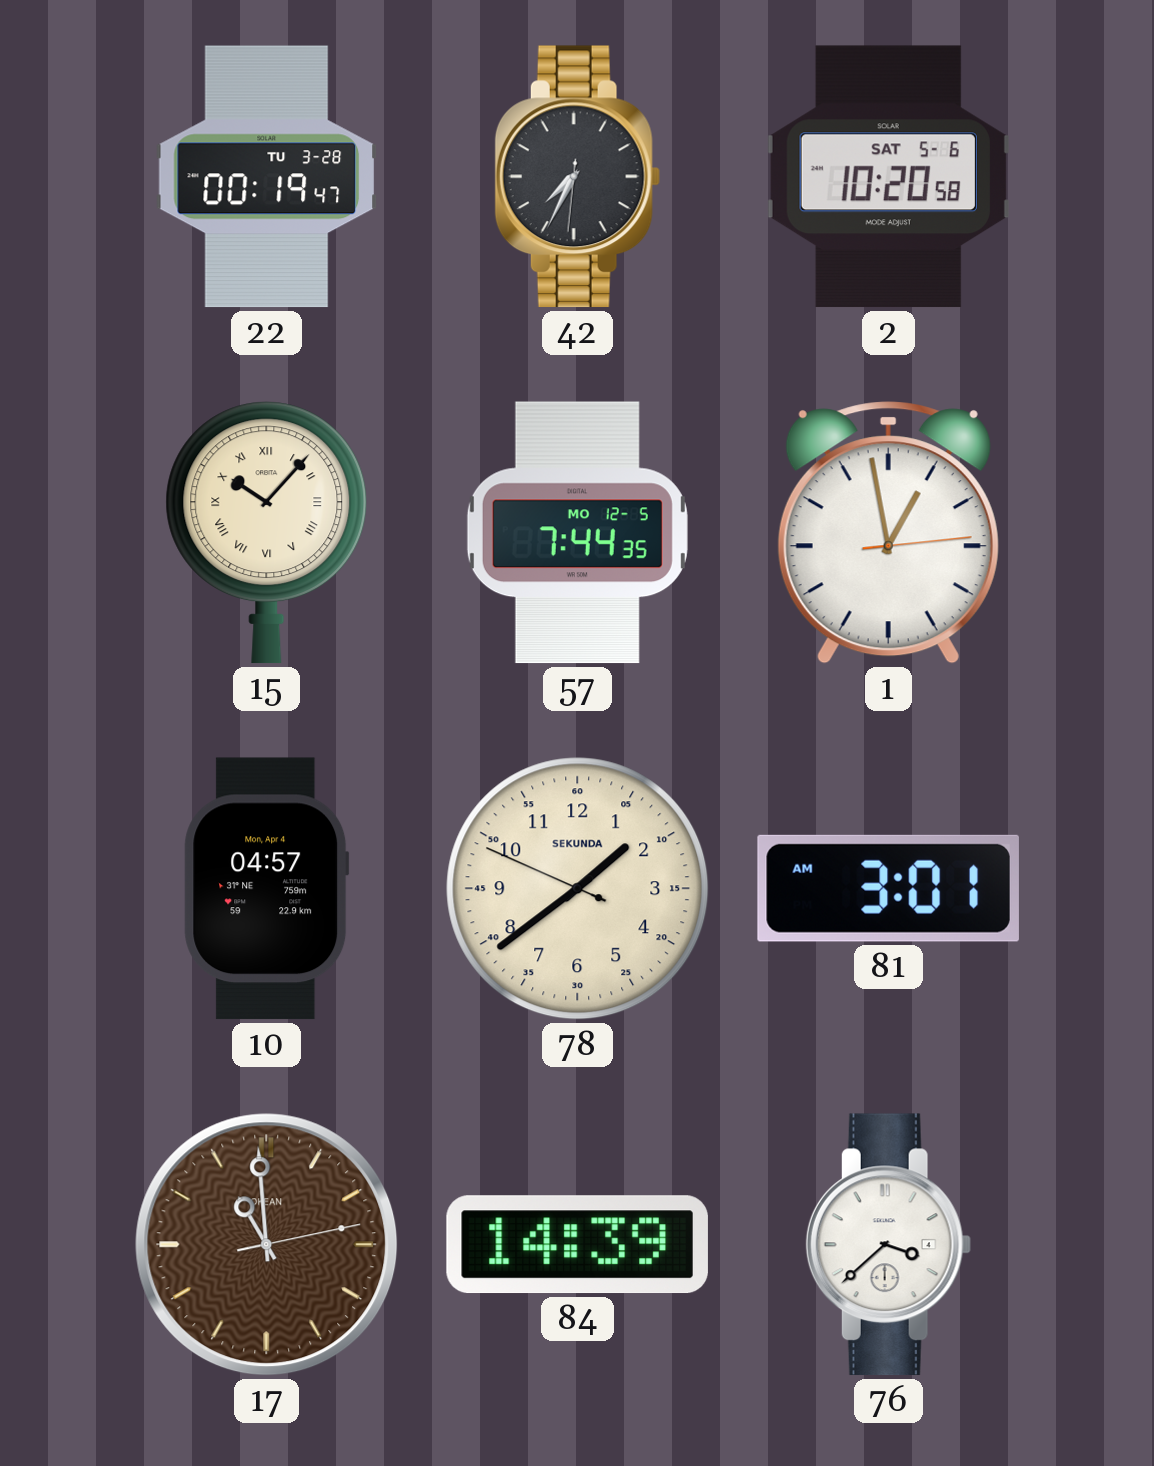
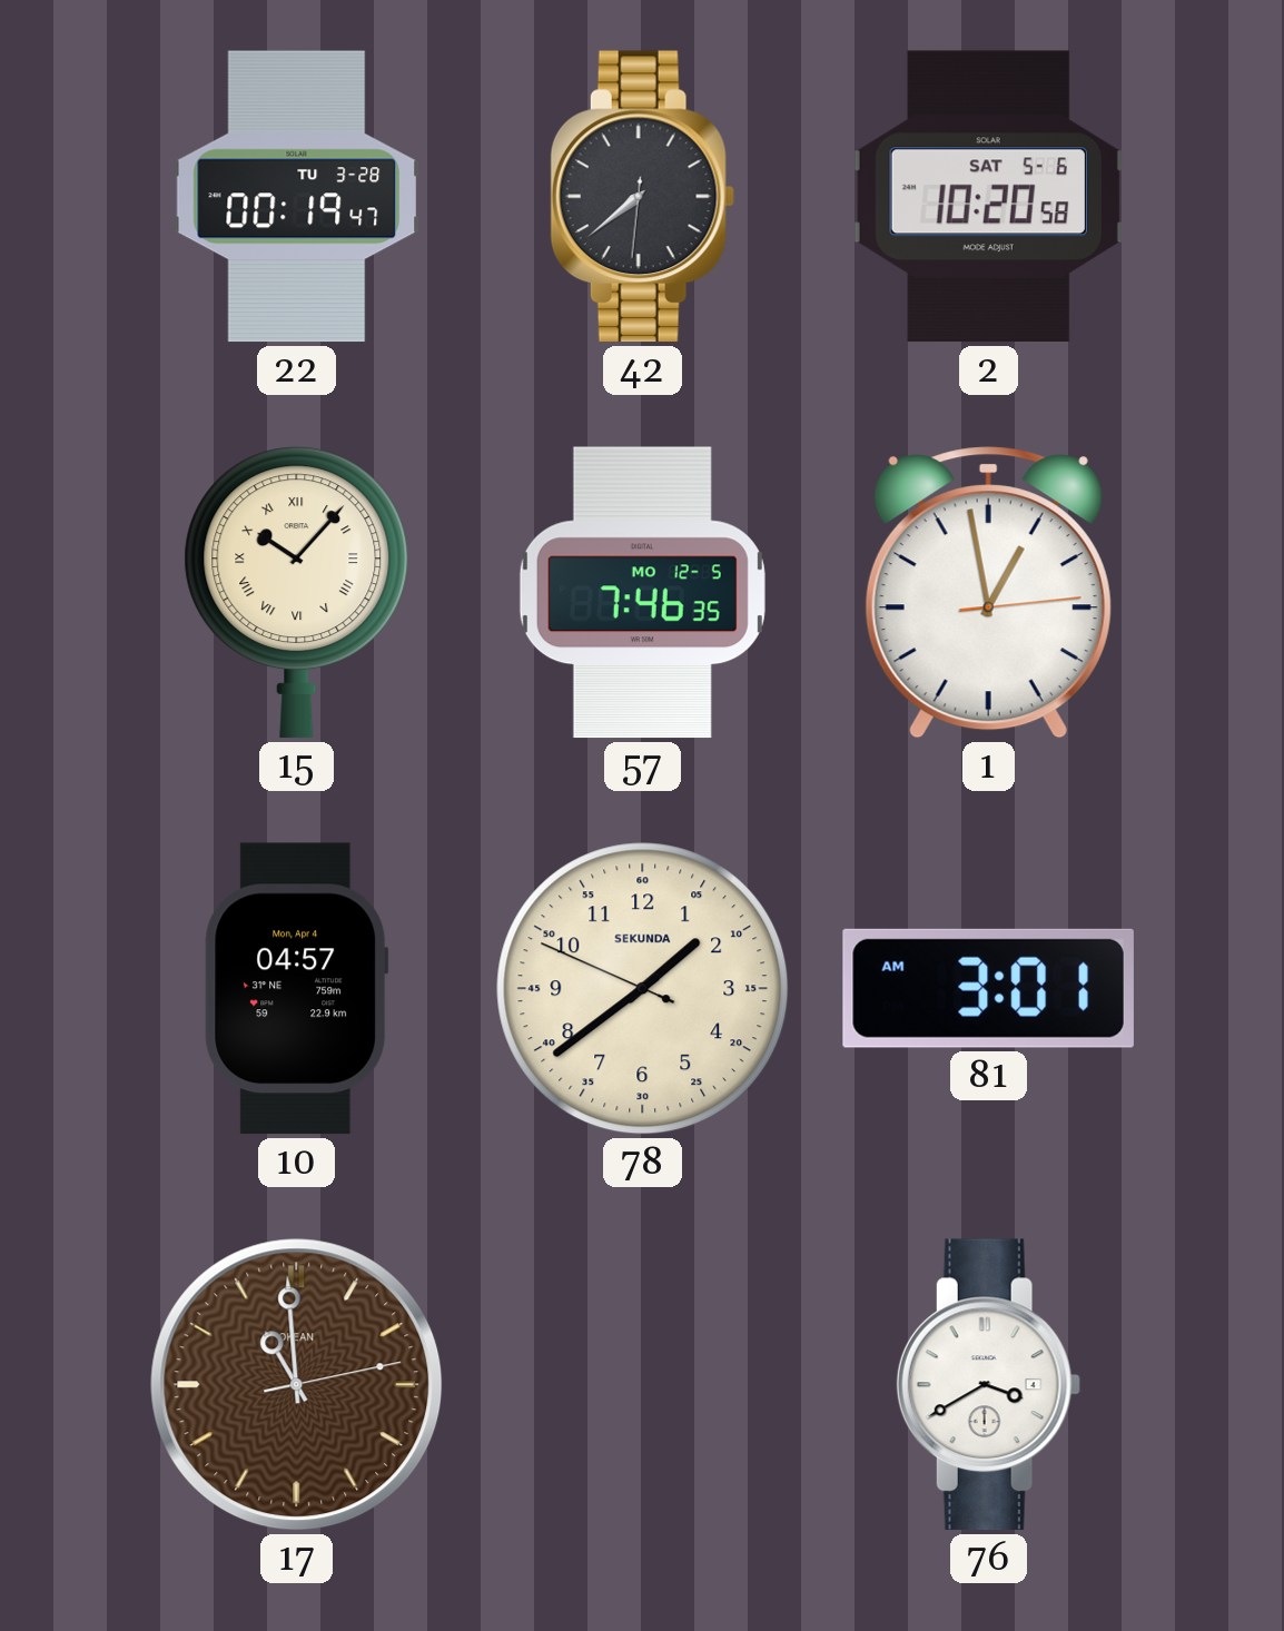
42: 7:34 -> 7:38
57: 7:44 -> 7:46
84: 14:39 -> none
76: 3:38 -> 3:40
